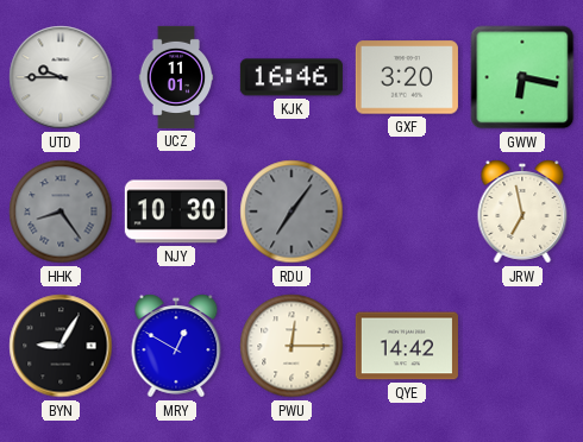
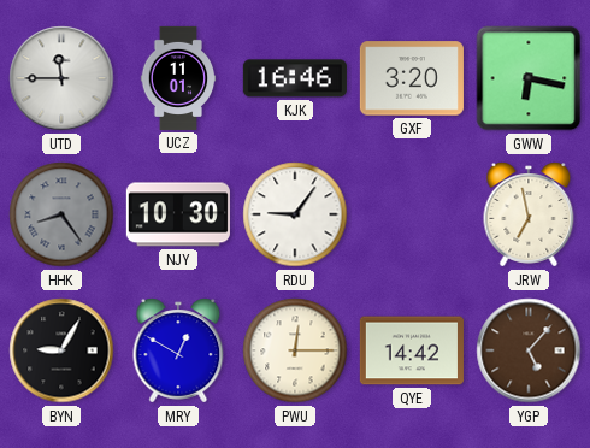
UTD: 9:45 -> 11:45
RDU: 7:06 -> 9:06
RDU dial: grey -> white
YGP: none -> 5:07
